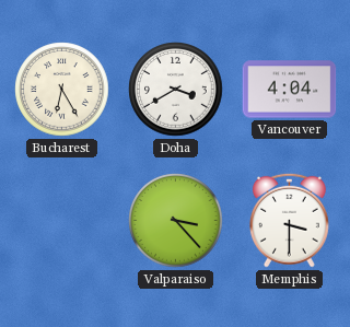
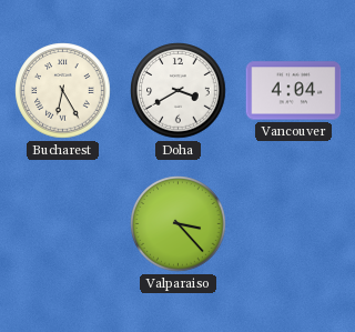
Memphis: 3:30 -> none
